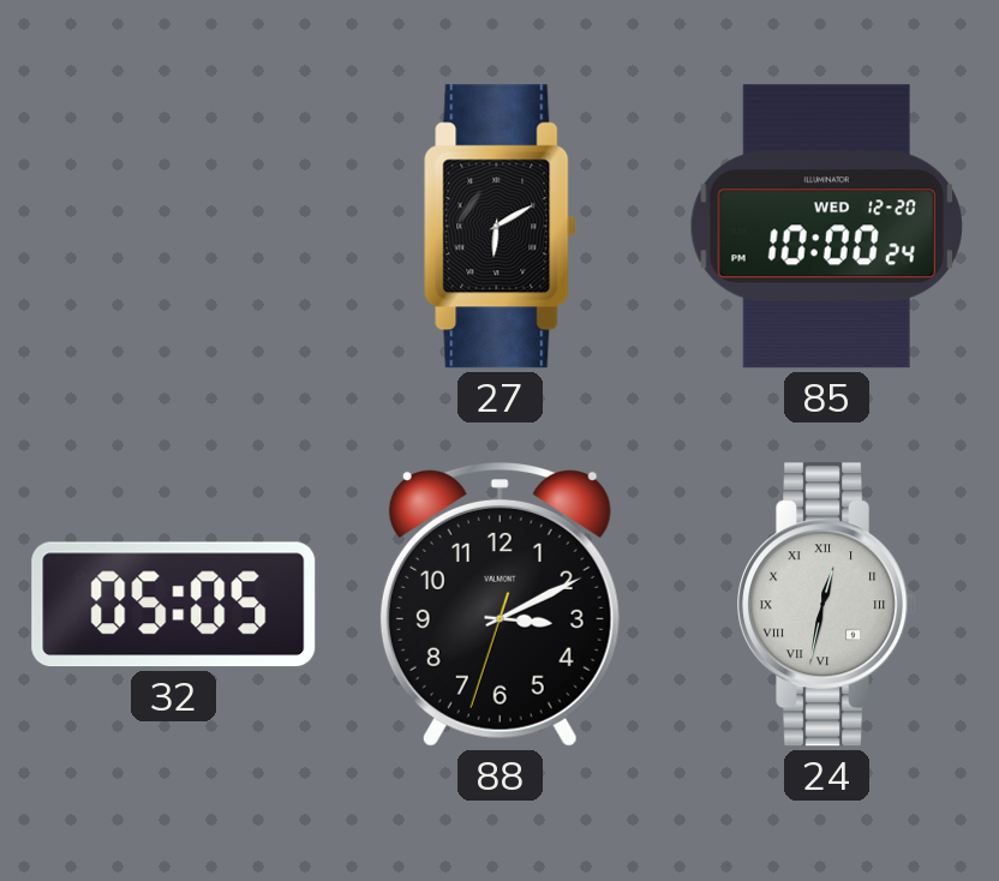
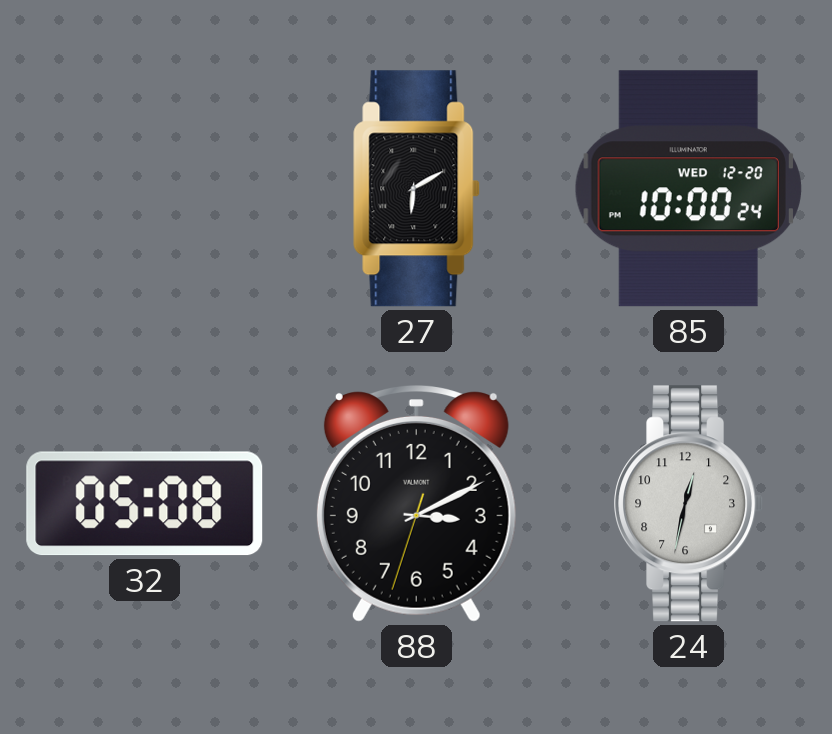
32: 05:05 -> 05:08
24 numerals: Roman -> Arabic
